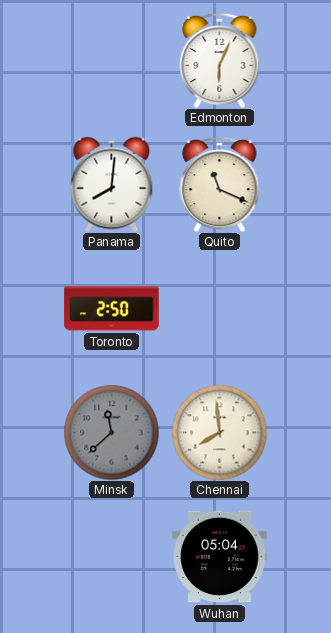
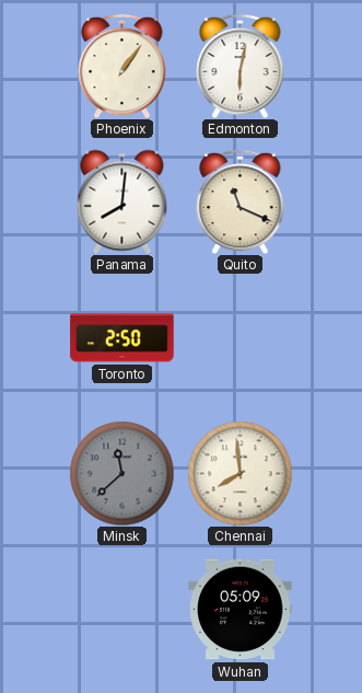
Phoenix: none -> 1:06
Edmonton: 6:04 -> 6:02
Wuhan: 05:04 -> 05:09
